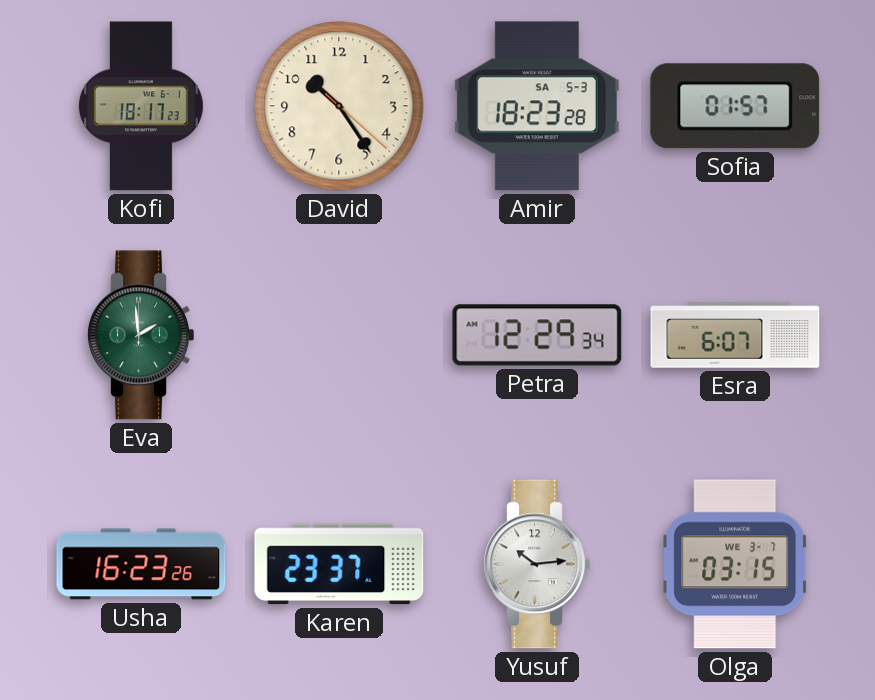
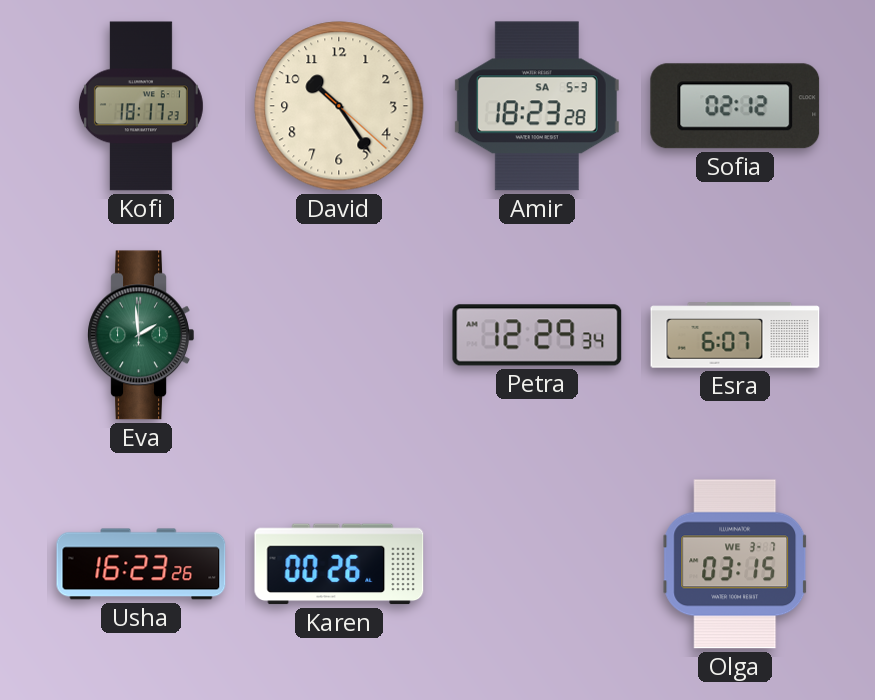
Sofia: 01:57 -> 02:12
Karen: 23:37 -> 00:26
Yusuf: 10:14 -> none
